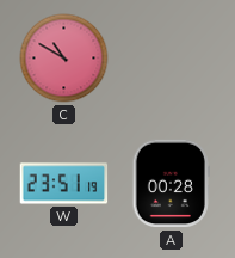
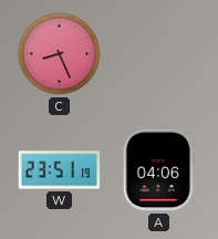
C: 10:50 -> 8:26
A: 00:28 -> 04:06
